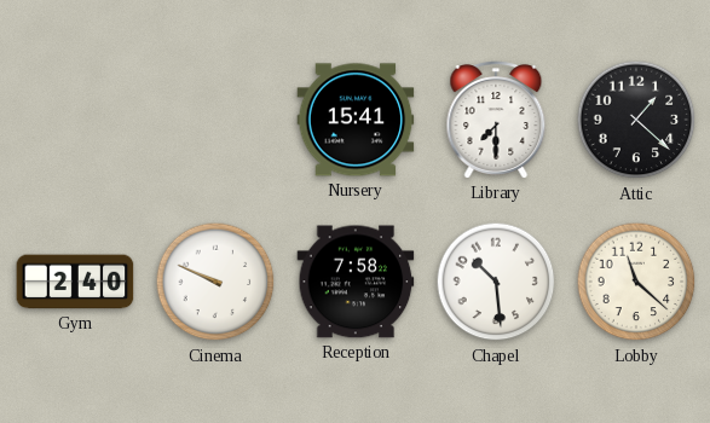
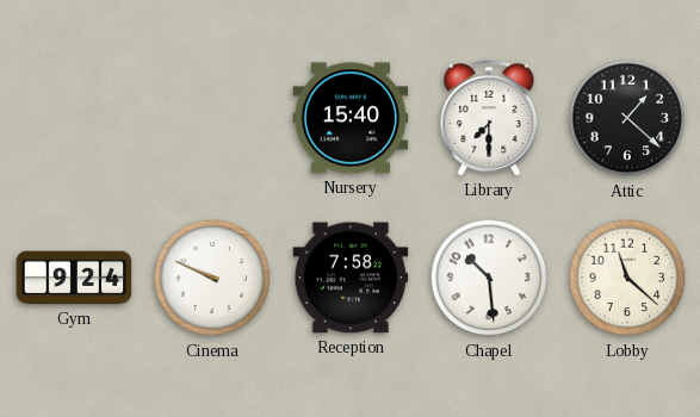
Nursery: 15:41 -> 15:40
Gym: 2:40 -> 9:24
